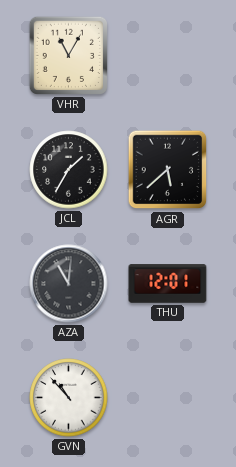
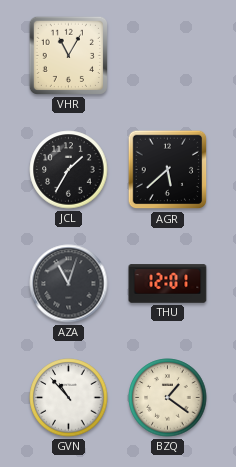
AZA: 11:01 -> 11:03
BZQ: none -> 1:21
